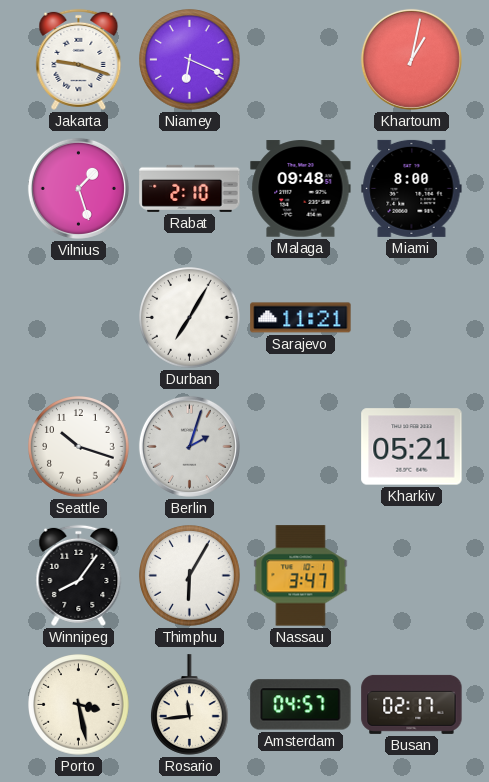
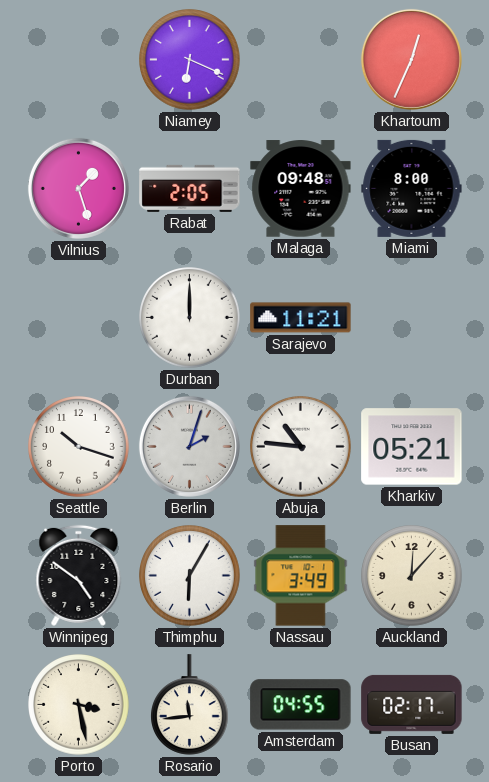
Jakarta: 9:18 -> none
Khartoum: 1:02 -> 12:34
Rabat: 2:10 -> 2:05
Durban: 7:05 -> 12:00
Abuja: none -> 10:46
Winnipeg: 8:06 -> 4:51
Nassau: 3:47 -> 3:49
Auckland: none -> 12:07
Amsterdam: 04:57 -> 04:55
